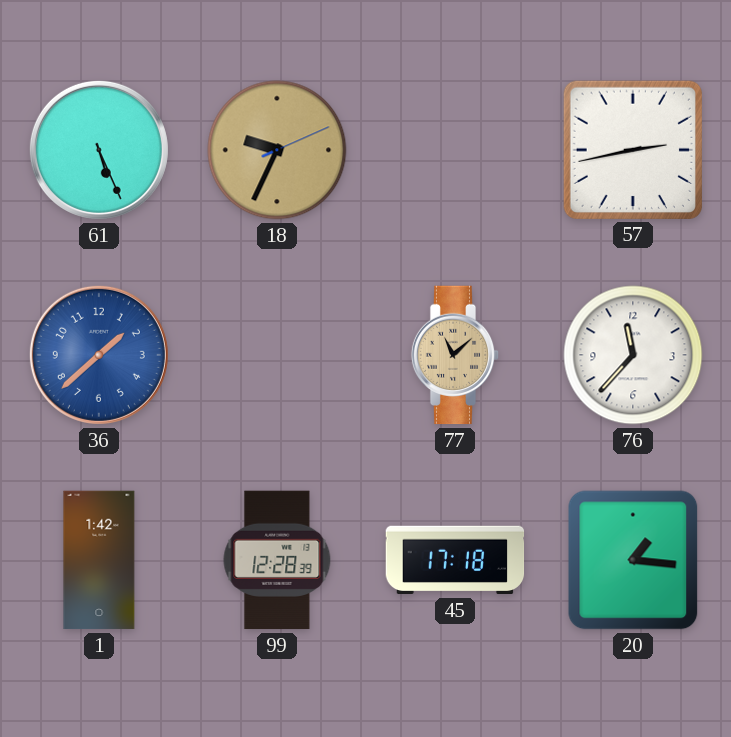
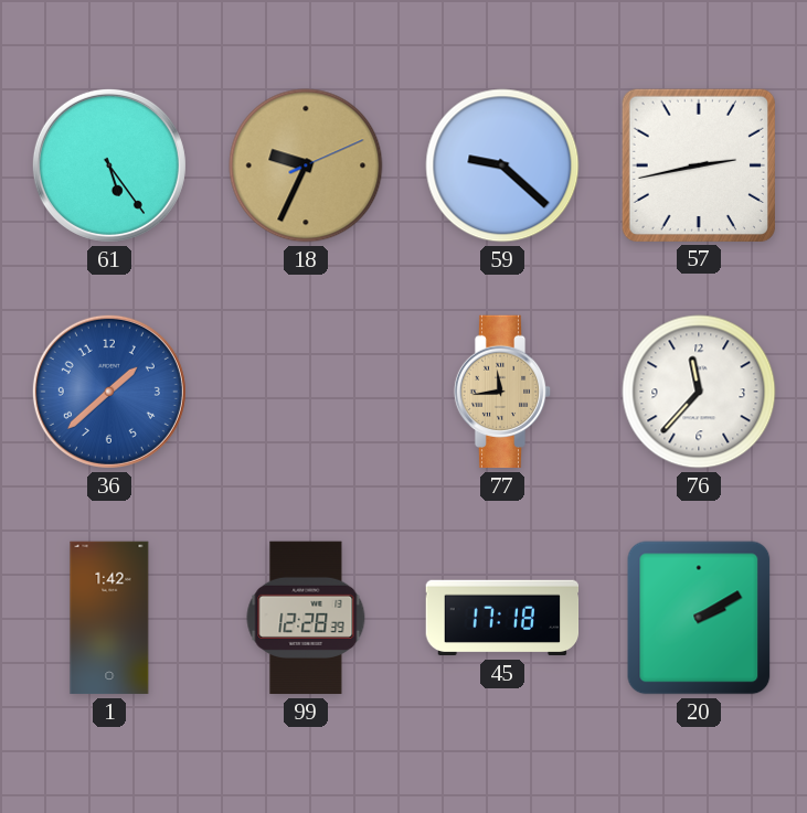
61: 5:26 -> 5:24
59: none -> 9:22
77: 11:08 -> 11:44
20: 1:16 -> 2:10
